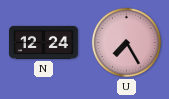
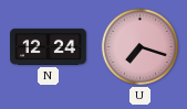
U: 7:25 -> 7:18
